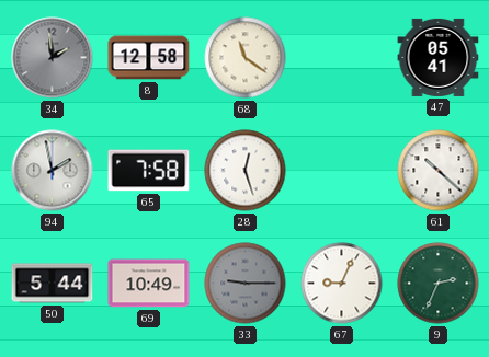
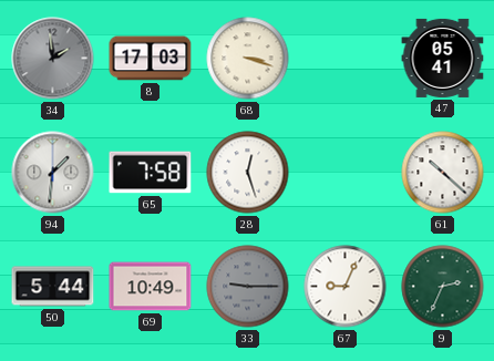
8: 12:58 -> 17:03
68: 11:21 -> 3:18
94: 1:58 -> 1:31
